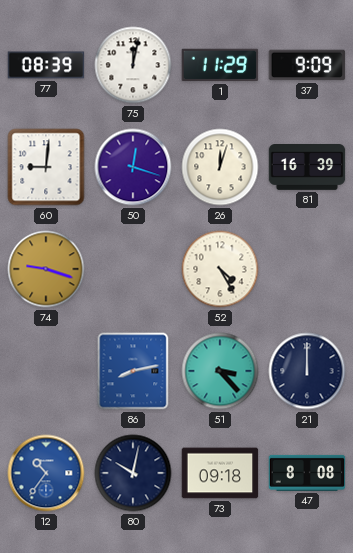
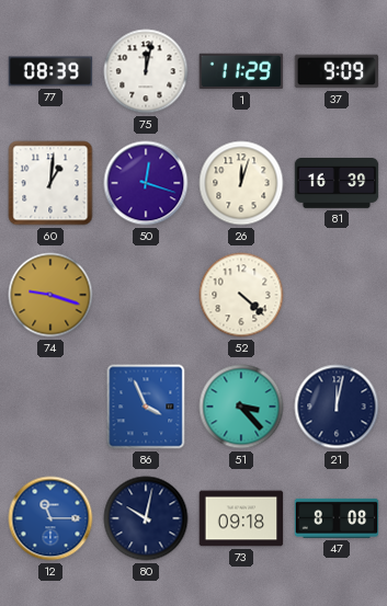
60: 9:01 -> 1:01
52: 4:25 -> 4:22
86: 8:13 -> 3:56
21: 12:00 -> 12:02
12: 10:36 -> 11:15
